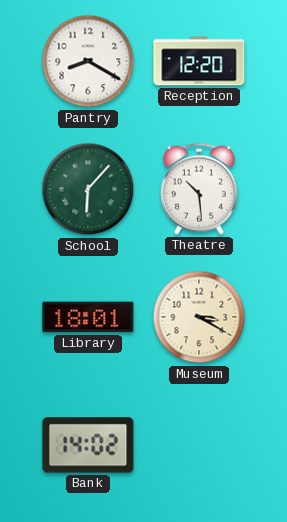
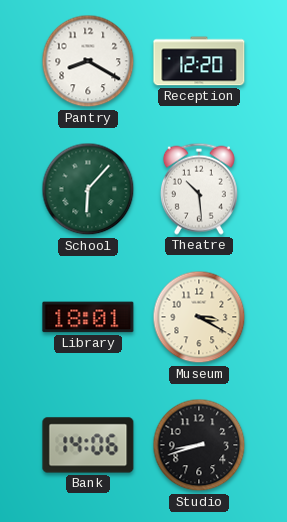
Bank: 14:02 -> 14:06
Studio: none -> 8:42
